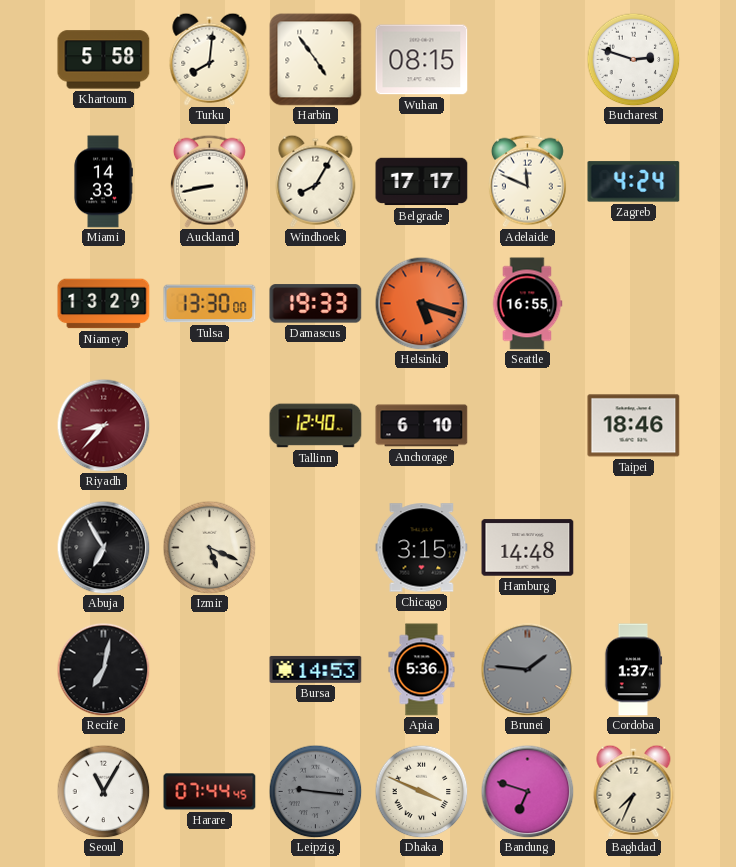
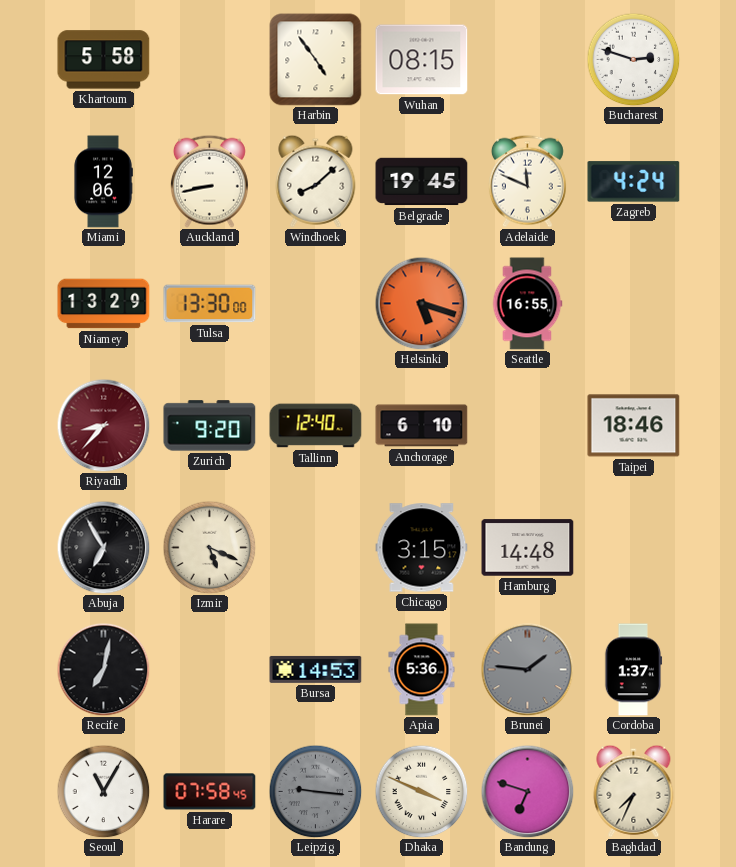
Turku: 8:01 -> none
Miami: 14:33 -> 12:06
Windhoek: 8:05 -> 8:08
Belgrade: 17:17 -> 19:45
Damascus: 19:33 -> none
Zurich: none -> 9:20
Harare: 07:44 -> 07:58
